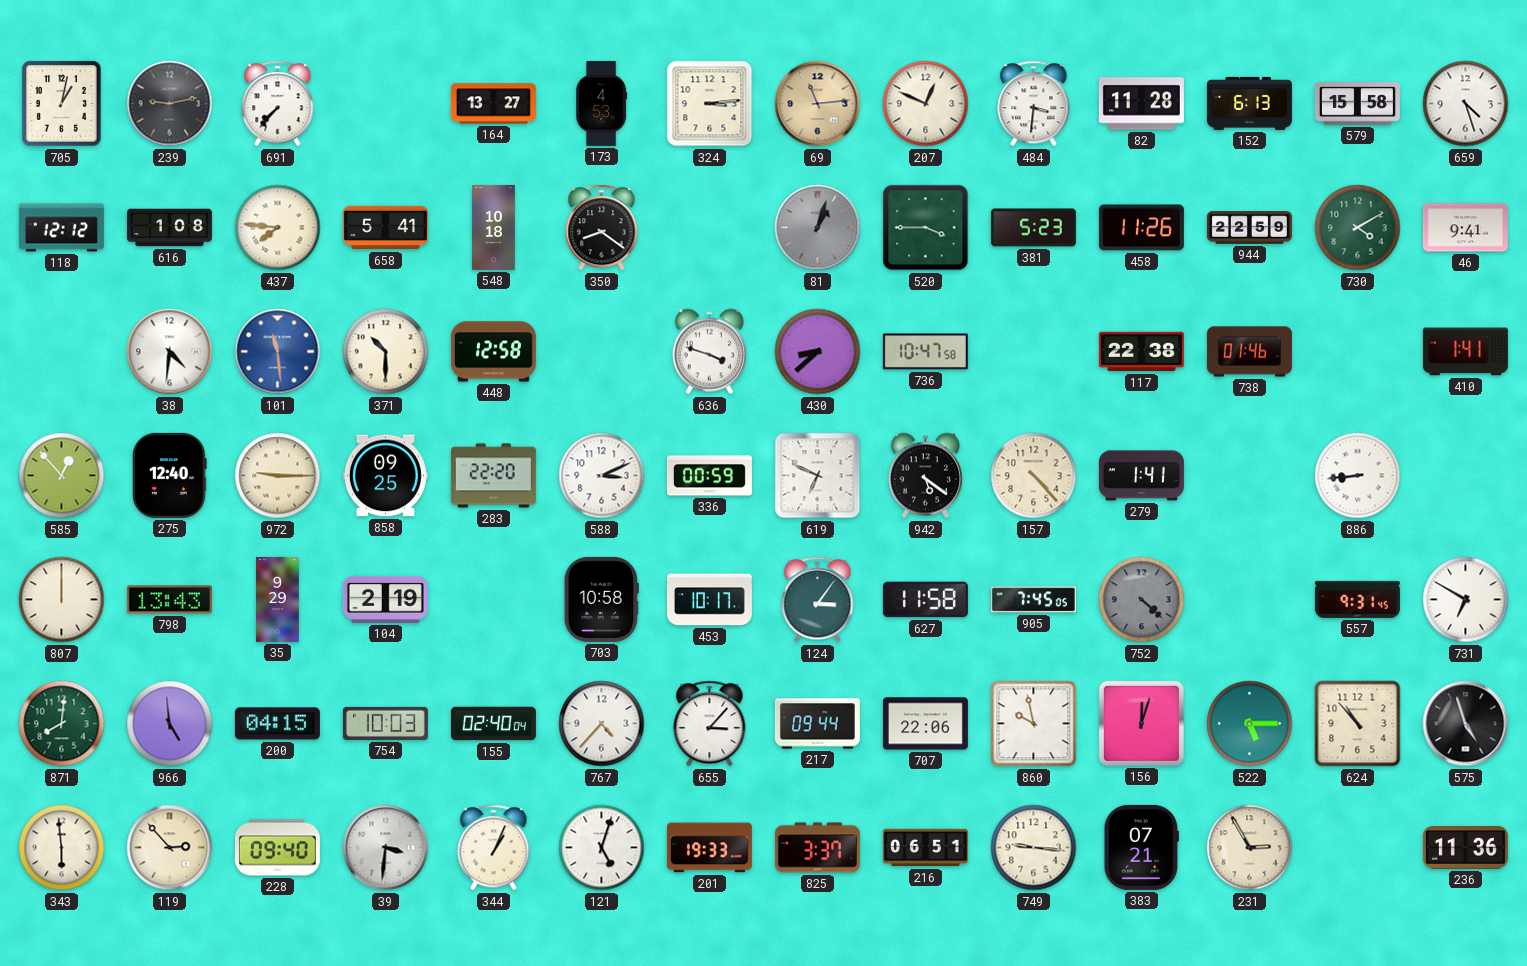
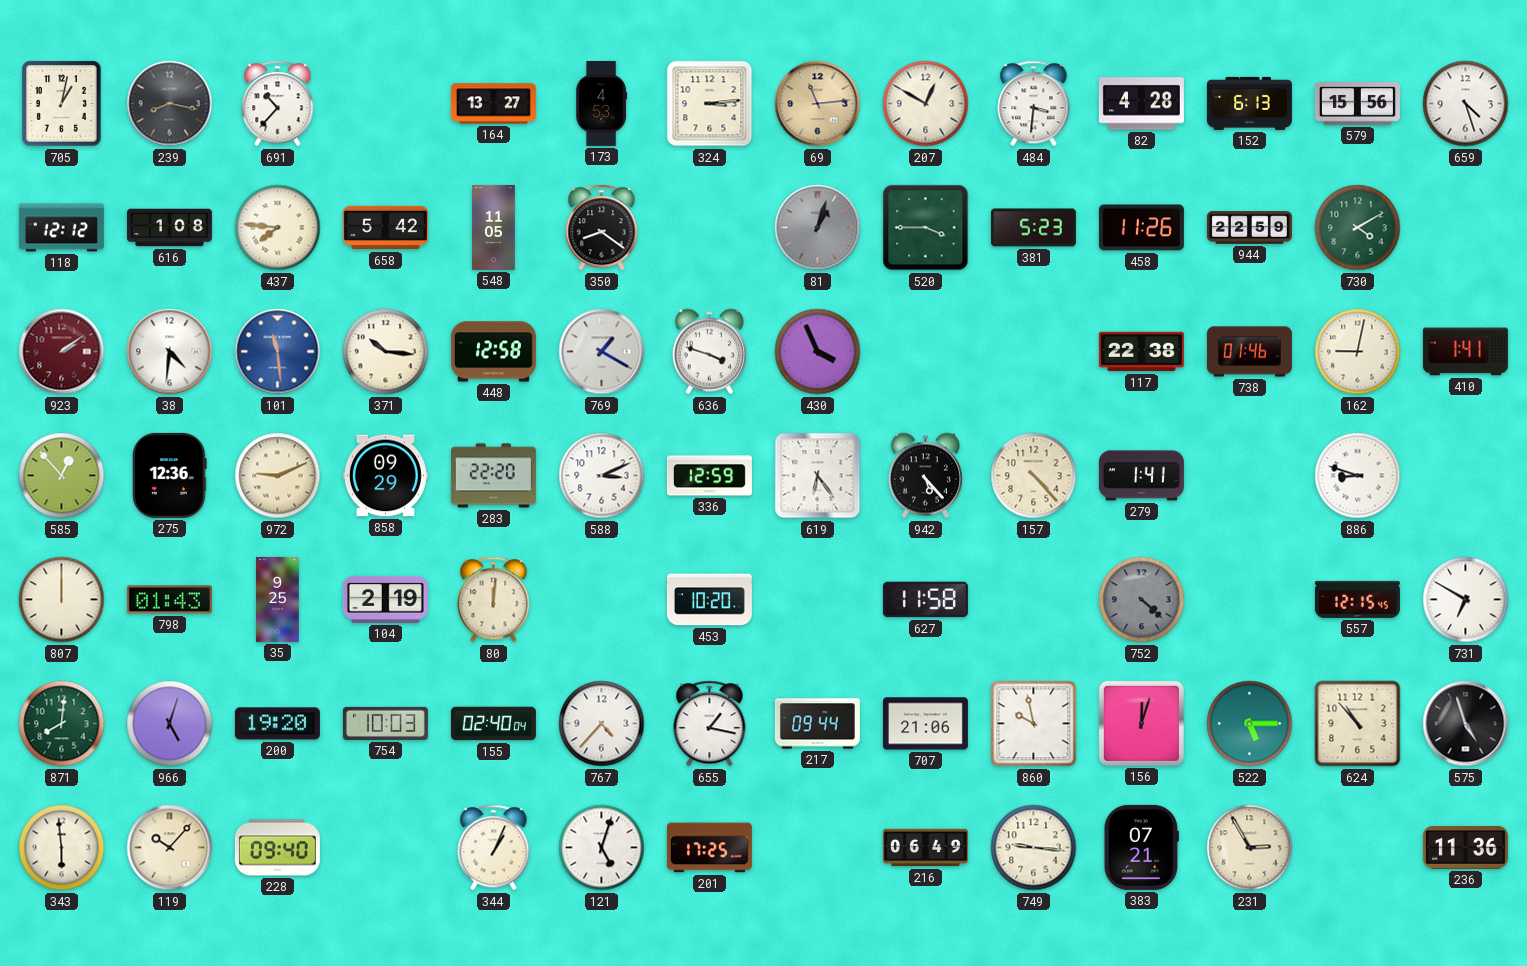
239: 9:13 -> 8:17
691: 7:37 -> 10:37
207: 12:49 -> 12:50
82: 11:28 -> 4:28
579: 15:58 -> 15:56
658: 5:41 -> 5:42
548: 10:18 -> 11:05
46: 9:41 -> none
923: none -> 2:09
371: 10:30 -> 10:16
769: none -> 1:20
430: 8:38 -> 3:56
736: 10:47 -> none
162: none -> 9:02
275: 12:40 -> 12:36
972: 9:15 -> 9:11
858: 09:25 -> 09:29
336: 00:59 -> 12:59
619: 6:49 -> 6:24
942: 5:21 -> 5:23
886: 8:44 -> 8:48
798: 13:43 -> 01:43
35: 9:29 -> 9:25
80: none -> 12:01
703: 10:58 -> none
453: 10:17 -> 10:20
124: 3:06 -> none
905: 7:45 -> none
557: 9:31 -> 12:15
966: 4:59 -> 5:03
200: 04:15 -> 19:20
655: 3:07 -> 1:17
707: 22:06 -> 21:06
119: 2:53 -> 10:07
39: 3:31 -> none
201: 19:33 -> 17:25
825: 3:37 -> none
216: 06:51 -> 06:49
